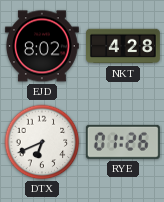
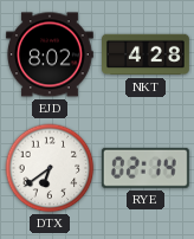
DTX: 6:41 -> 6:39
RYE: 01:26 -> 02:14
